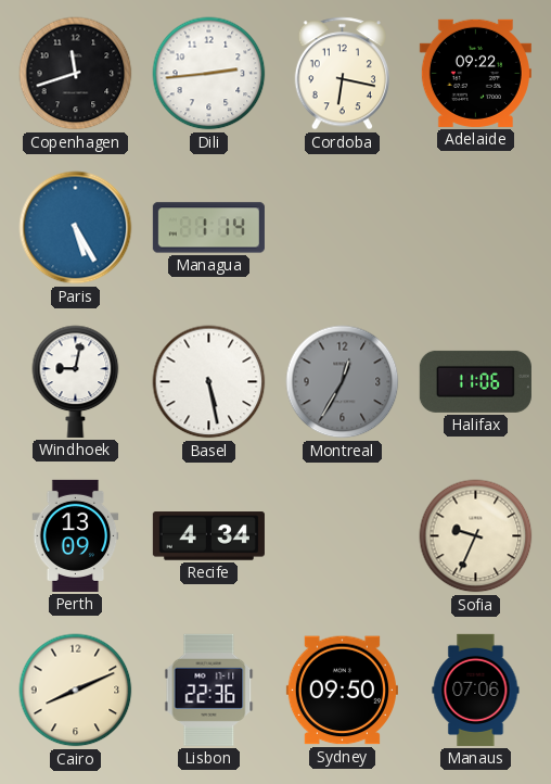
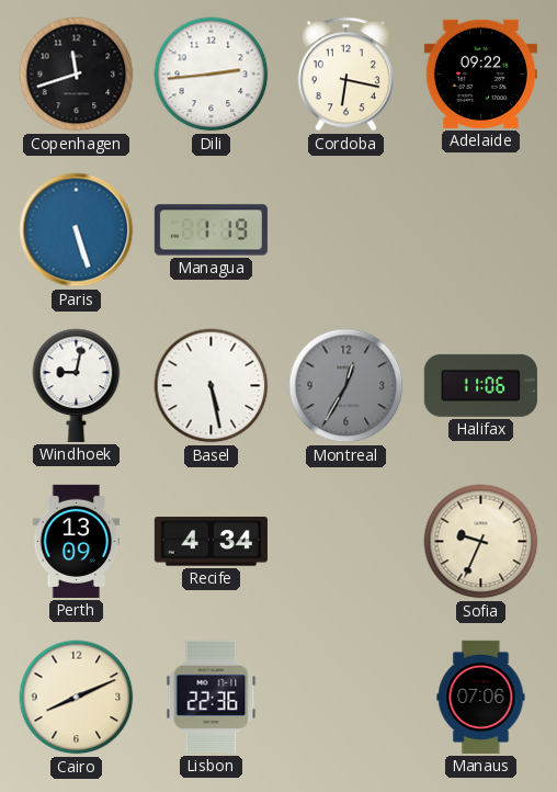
Paris: 5:25 -> 5:27
Managua: 1:14 -> 1:19
Sydney: 09:50 -> none
